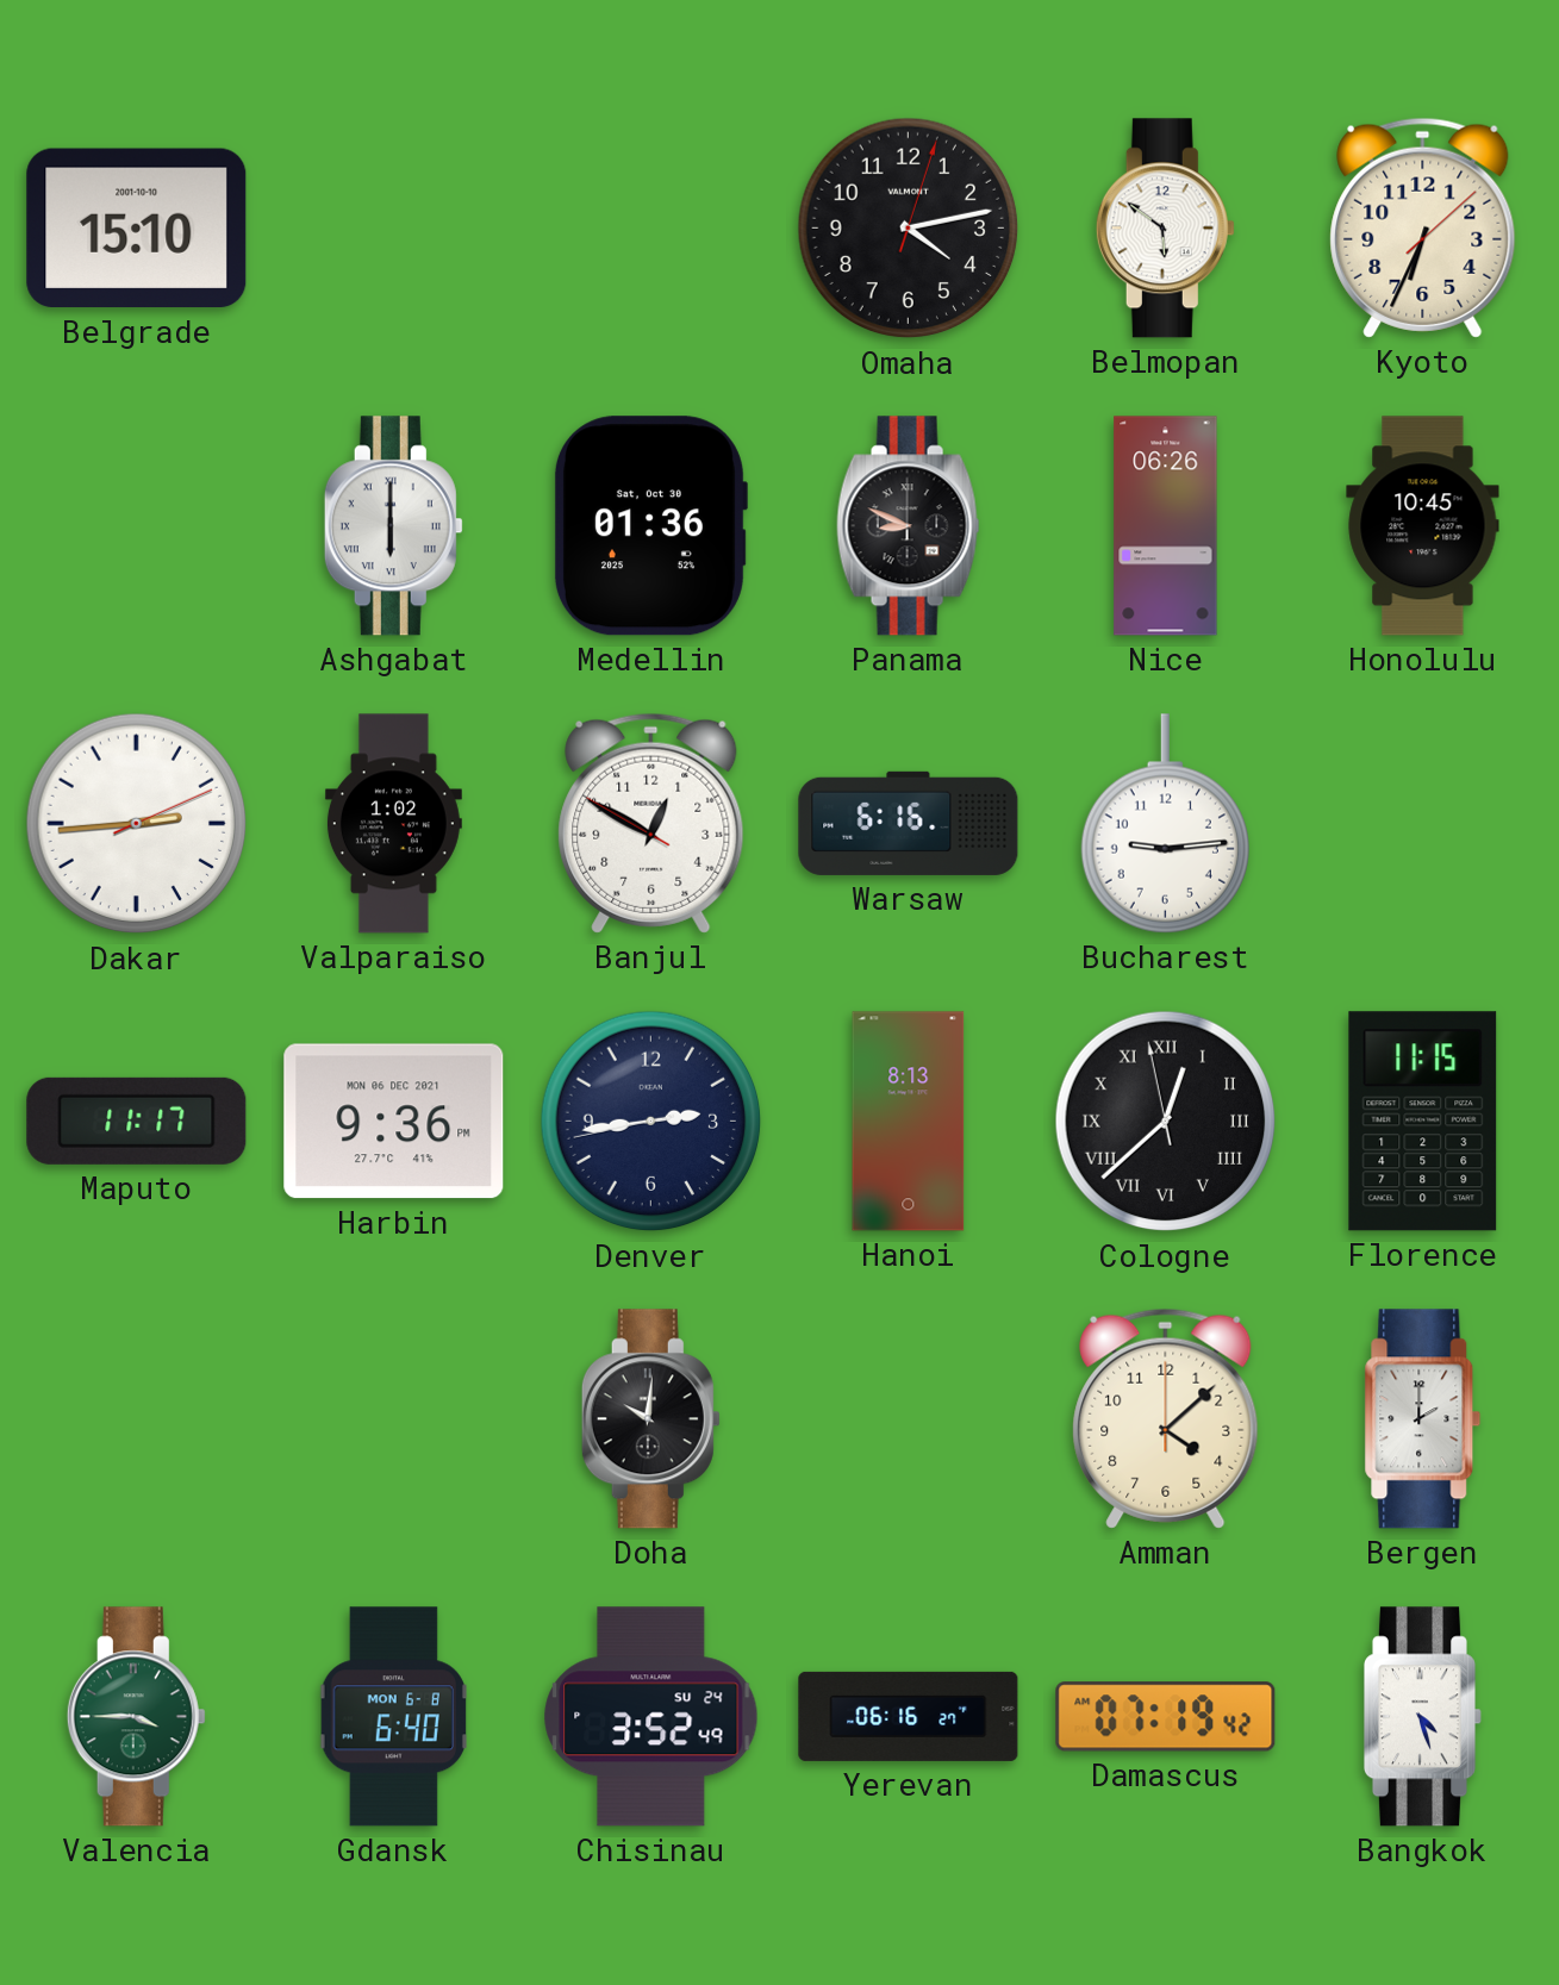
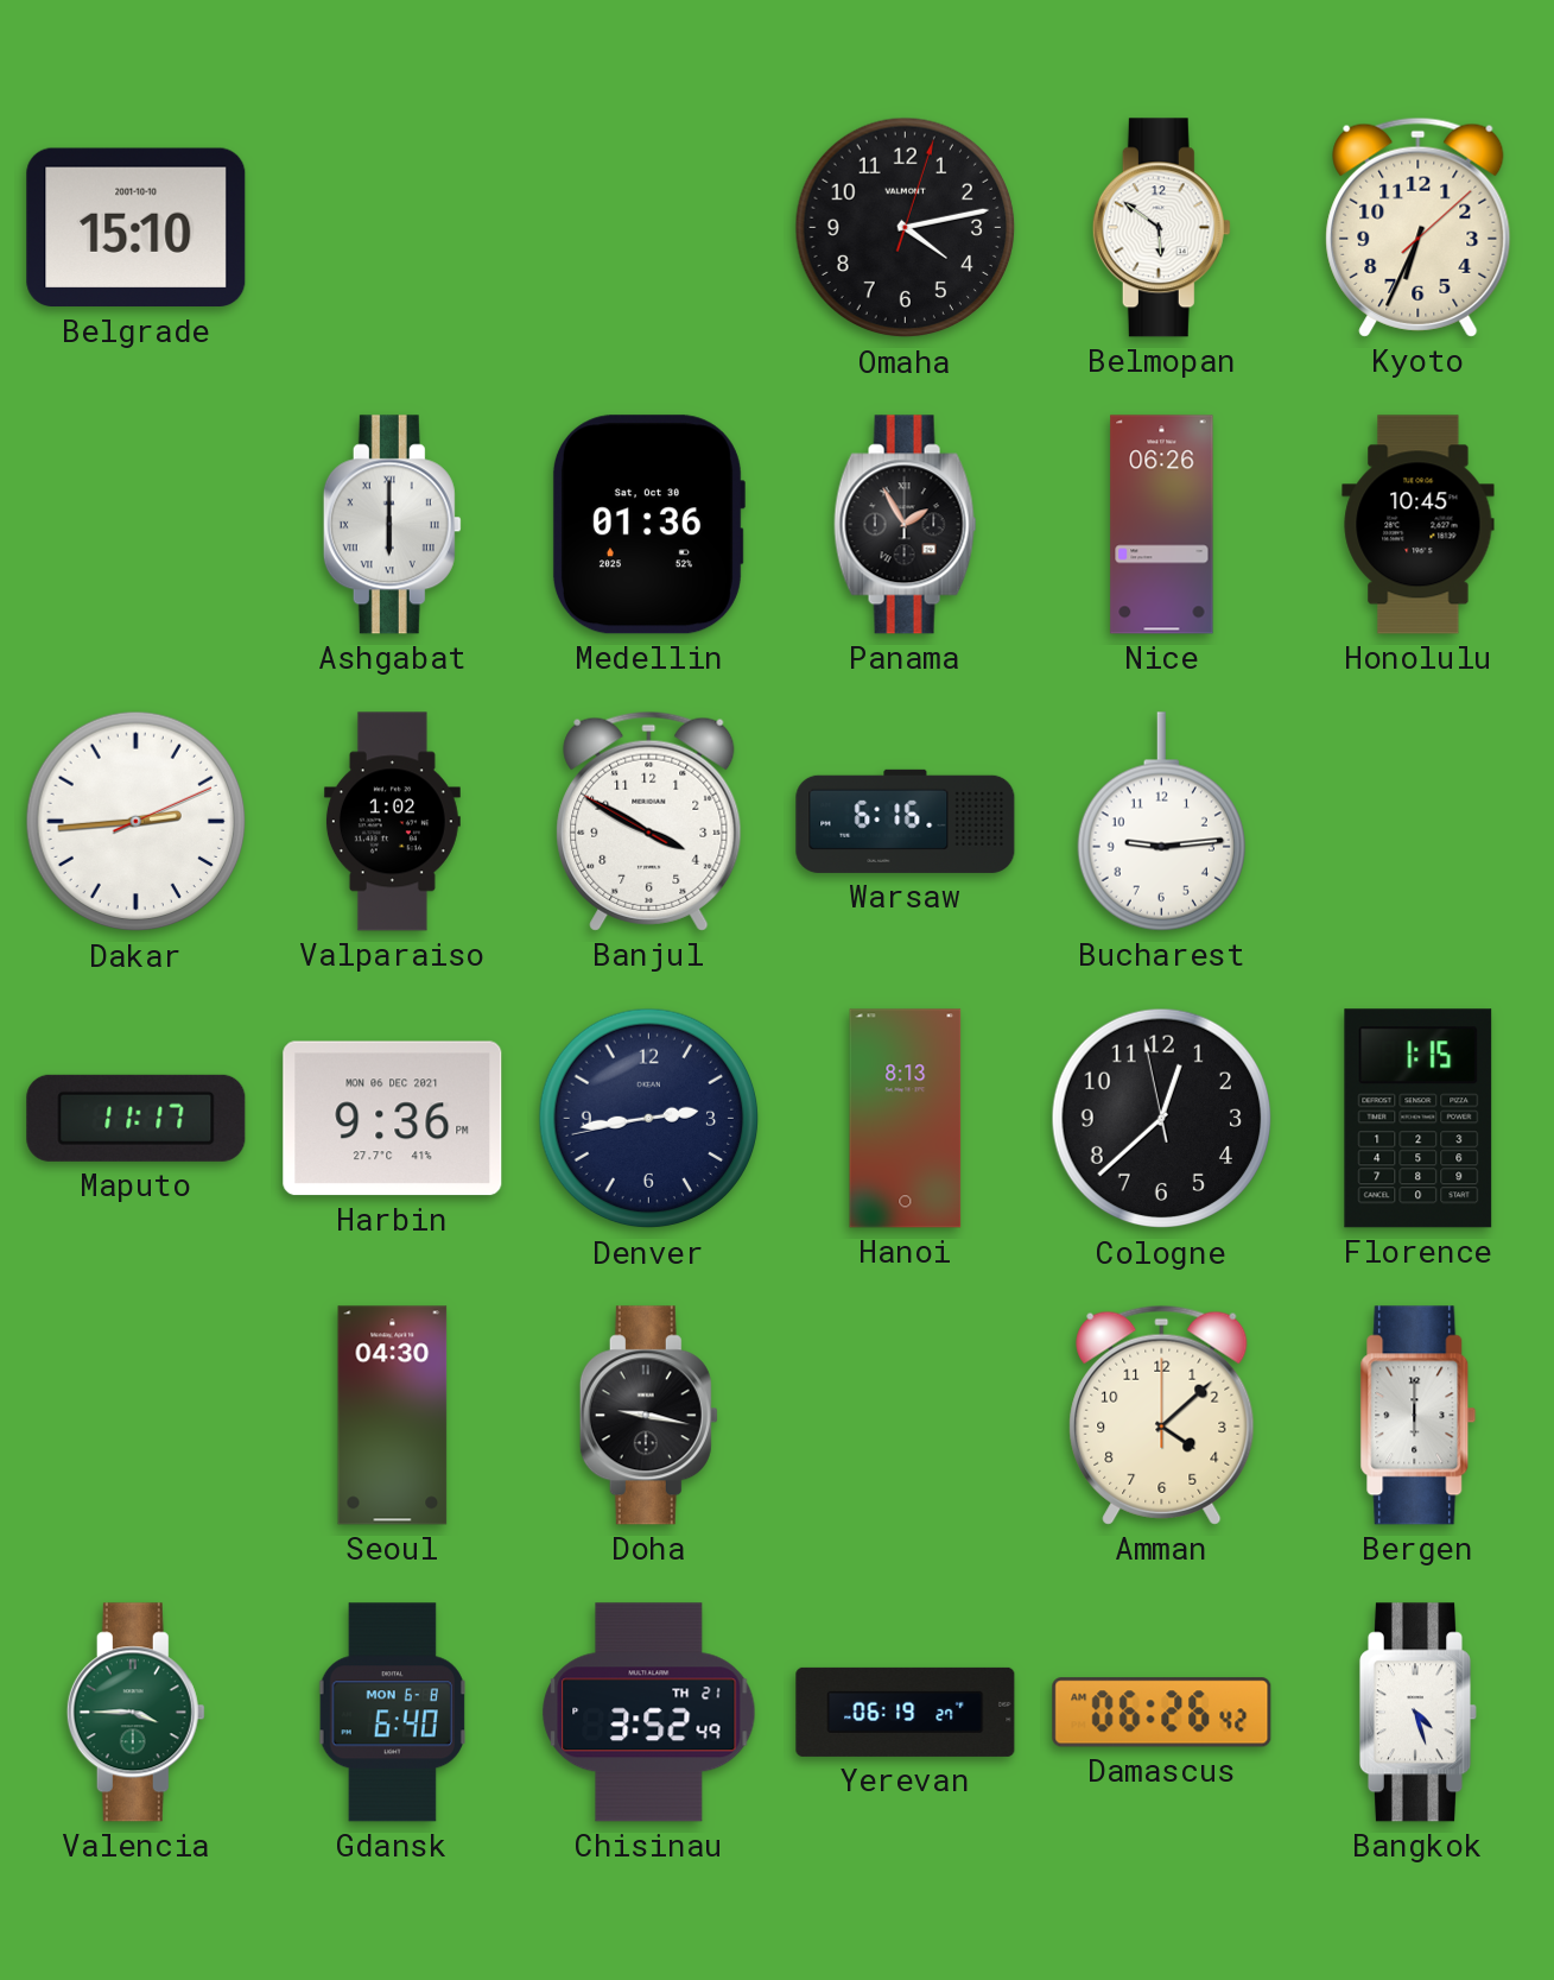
Panama: 8:49 -> 1:55
Banjul: 12:49 -> 3:49
Cologne numerals: Roman -> Arabic
Florence: 11:15 -> 1:15
Seoul: none -> 04:30
Doha: 10:01 -> 9:17
Bergen: 2:00 -> 6:00
Chisinau date: SU 24 -> TH 21
Yerevan: 06:16 -> 06:19
Damascus: 07:19 -> 06:26
